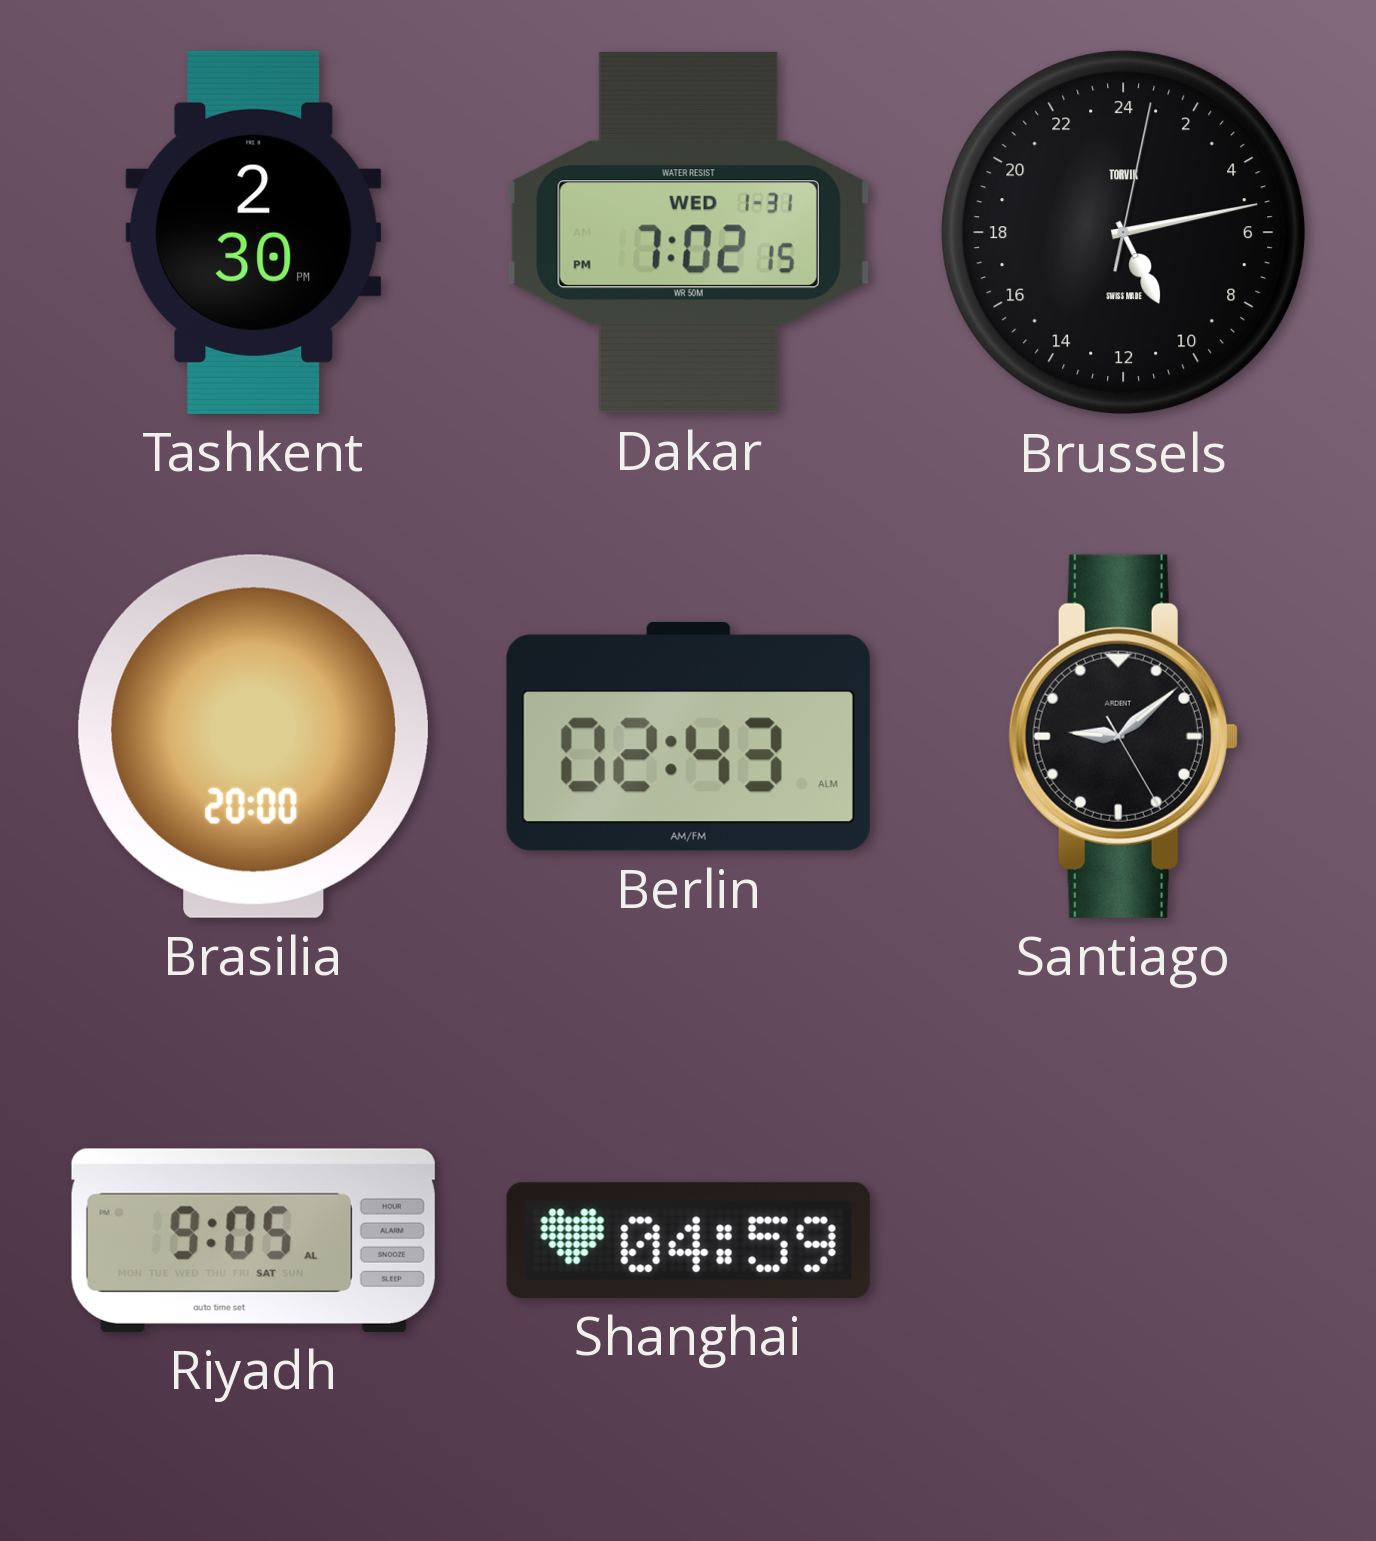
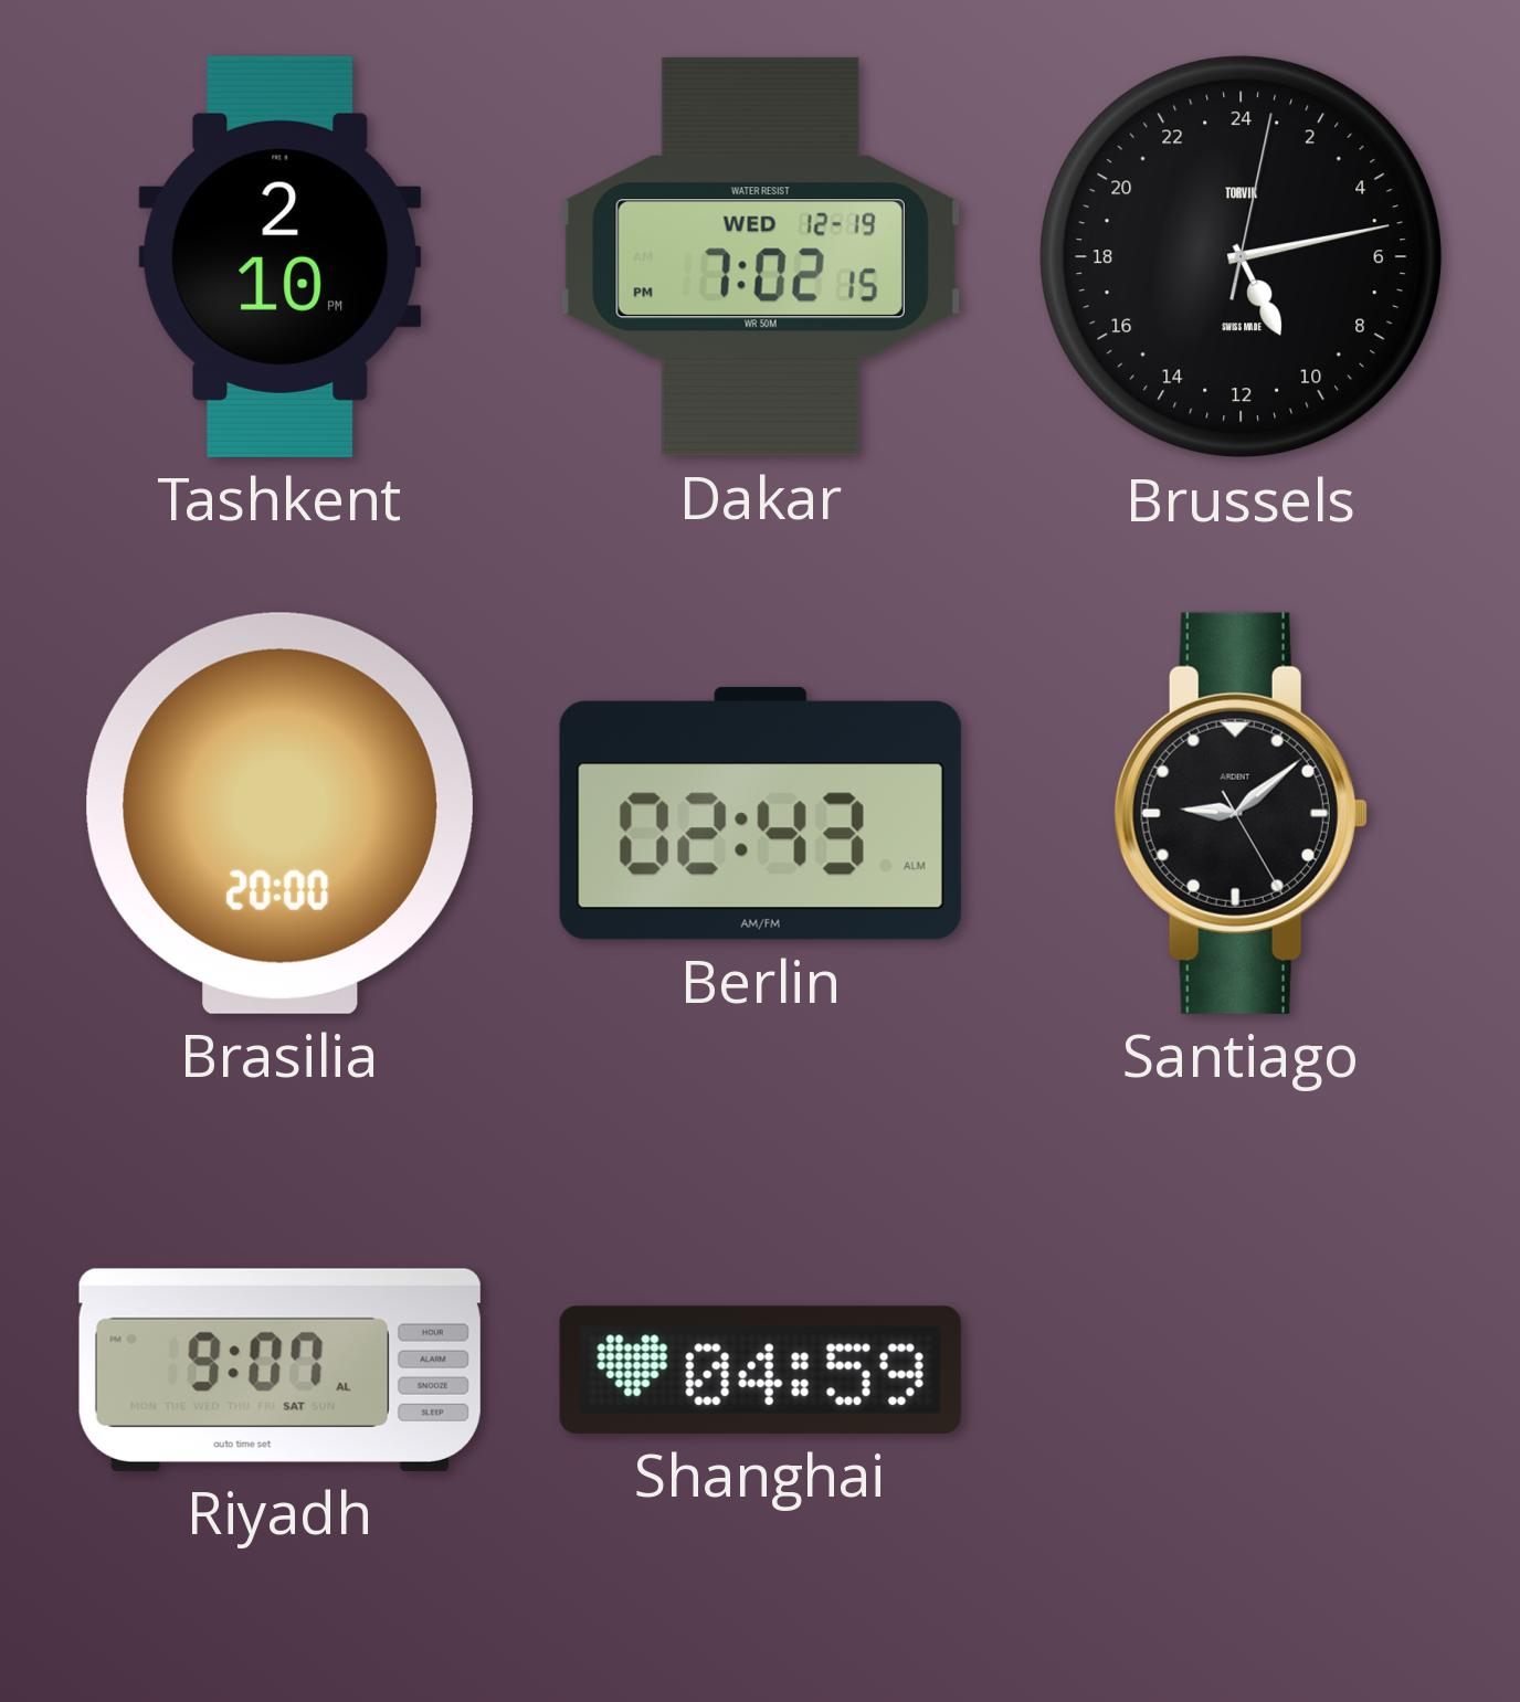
Tashkent: 2:30 -> 2:10
Dakar date: WED 1-31 -> WED 12-19
Riyadh: 9:05 -> 9:07
